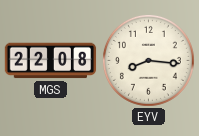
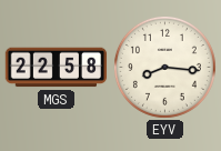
MGS: 22:08 -> 22:58
